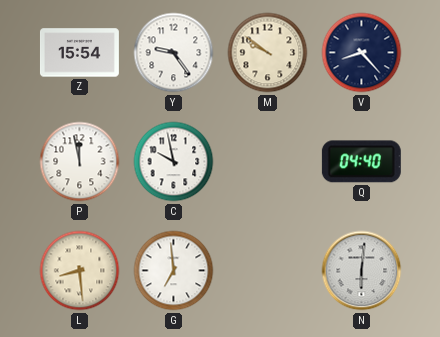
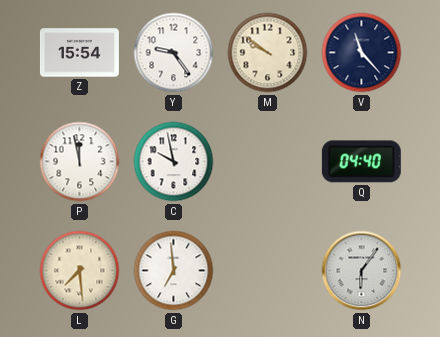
V: 8:23 -> 11:23
L: 8:29 -> 7:29
N: 6:01 -> 6:06
